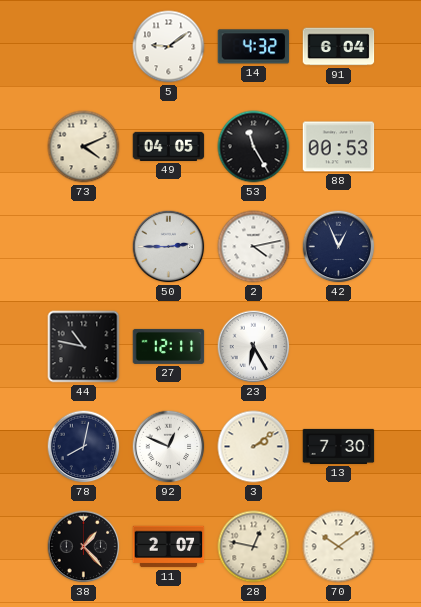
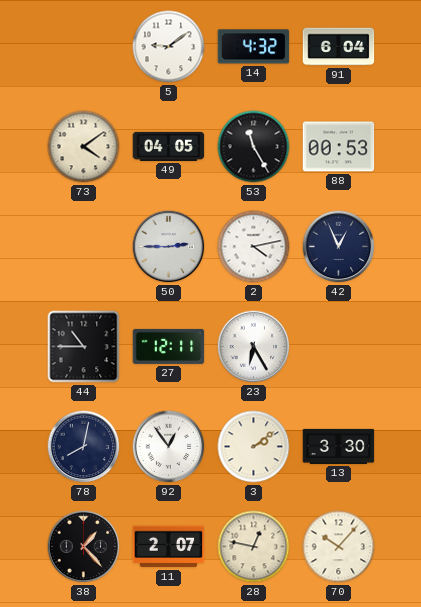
73: 4:11 -> 4:09
44: 10:47 -> 10:45
92: 12:49 -> 12:54
13: 7:30 -> 3:30
70: 10:09 -> 10:07
